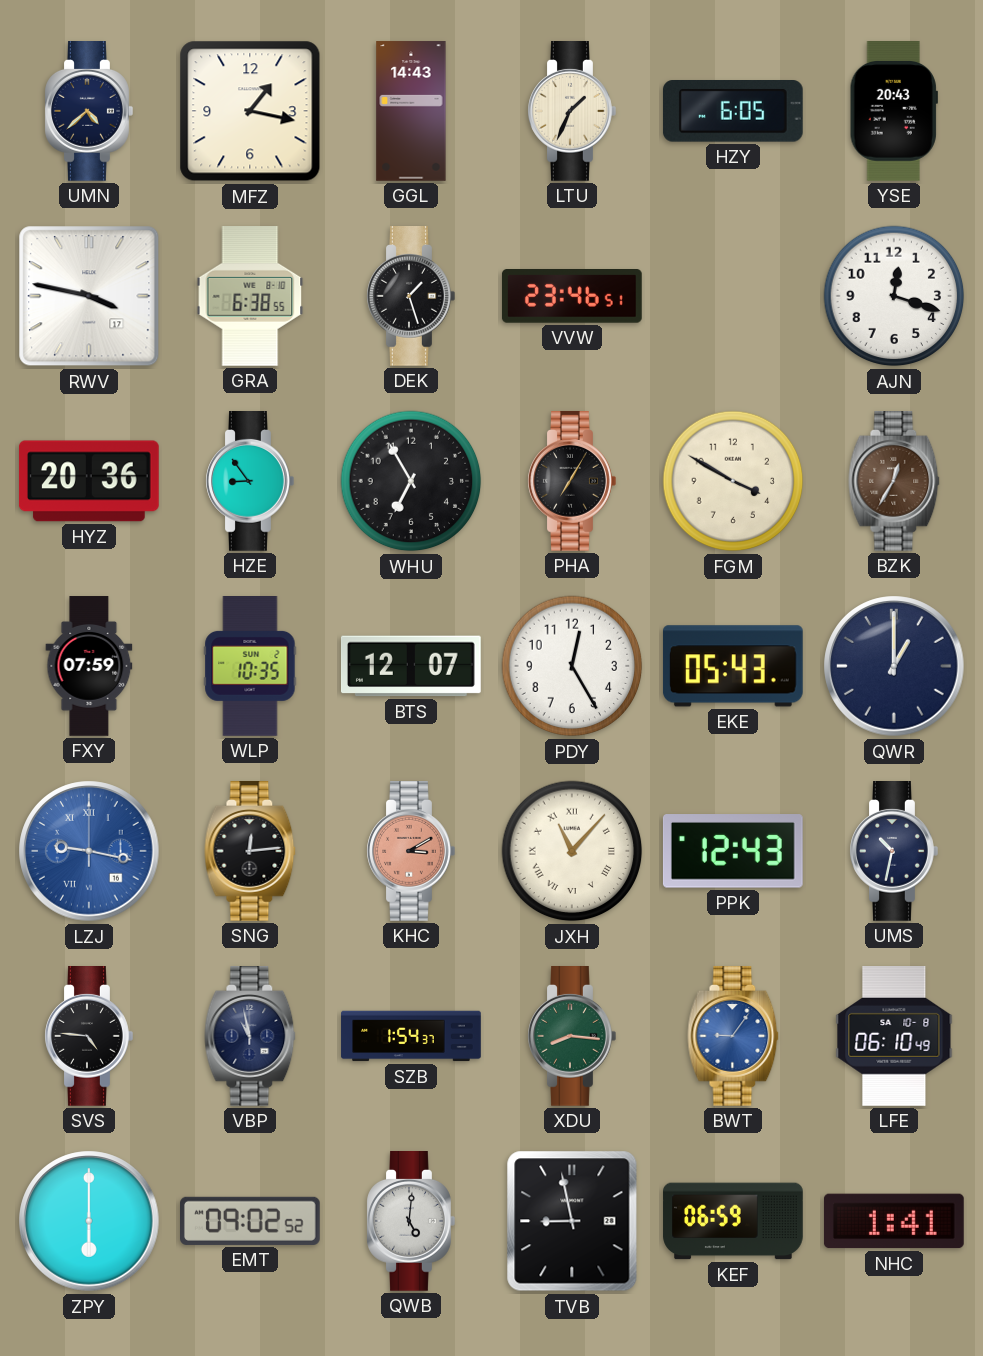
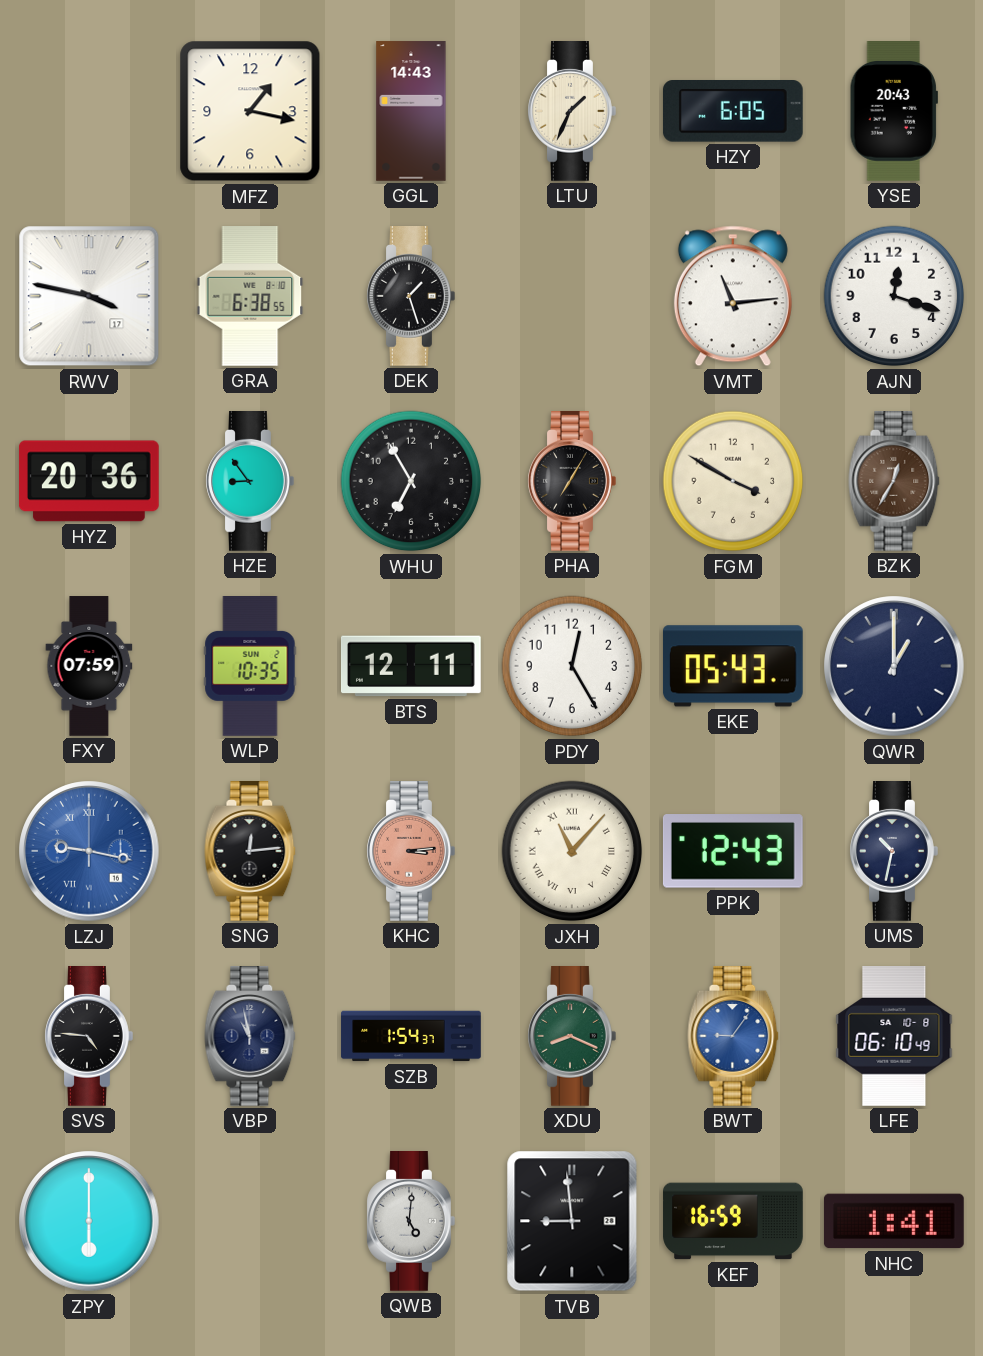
UMN: 4:38 -> none
VVW: 23:46 -> none
VMT: none -> 11:14
BTS: 12:07 -> 12:11
KHC: 3:10 -> 3:14
XDU: 8:16 -> 8:19
EMT: 09:02 -> none
TVB: 8:58 -> 8:59
KEF: 06:59 -> 16:59
